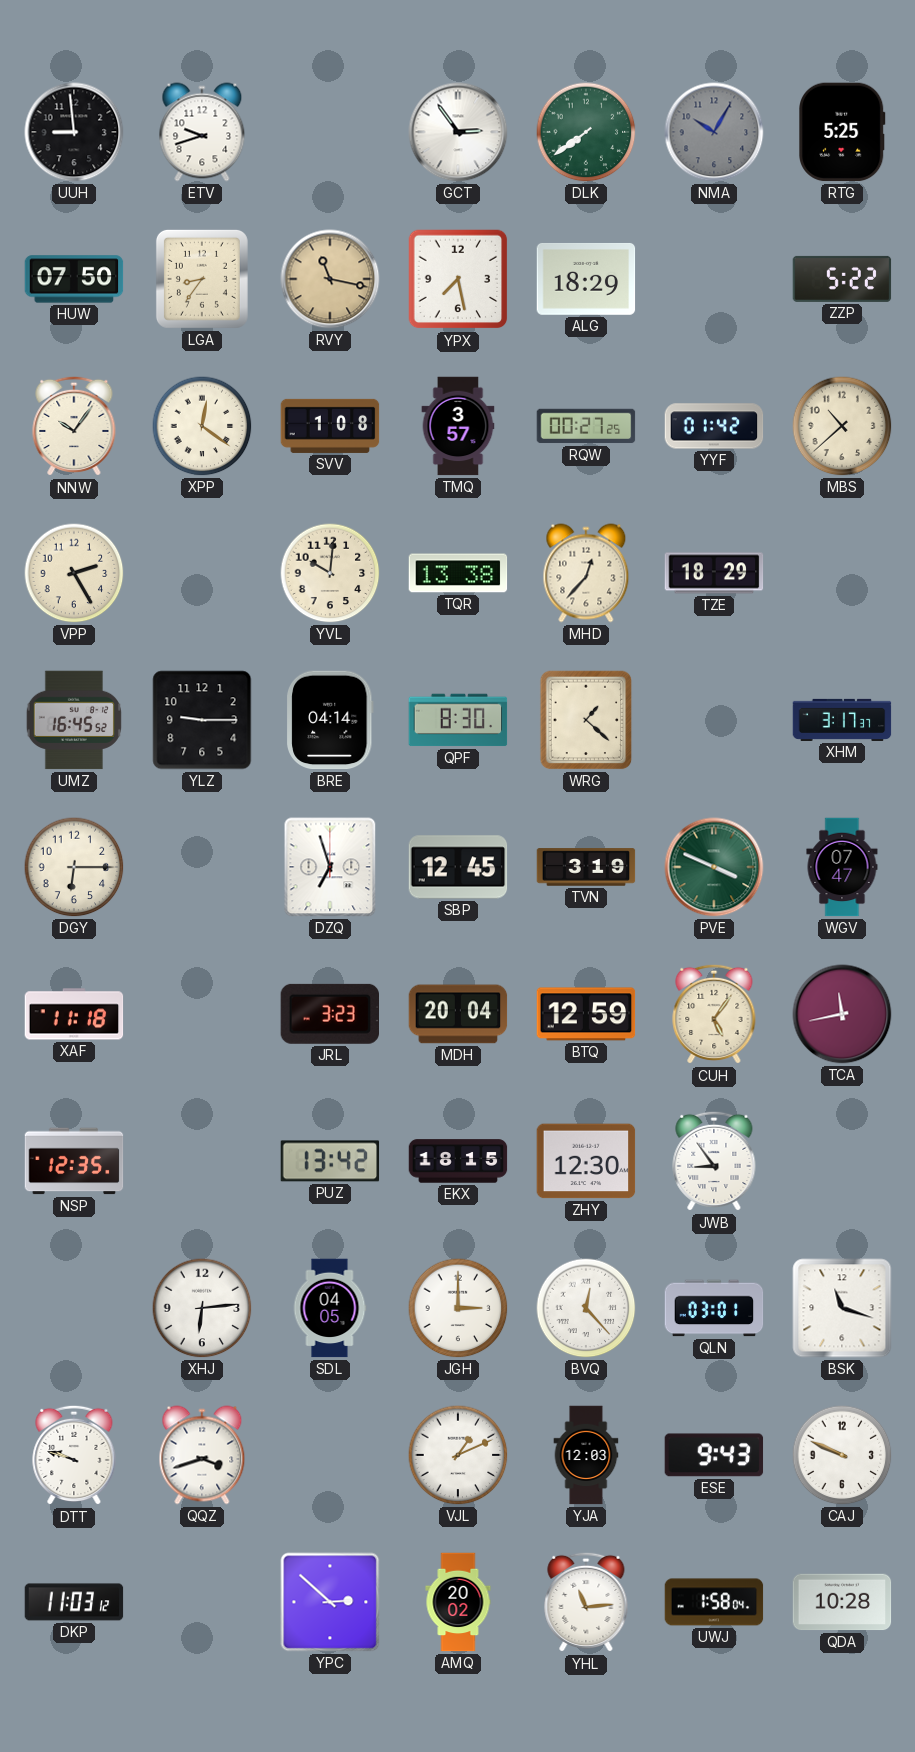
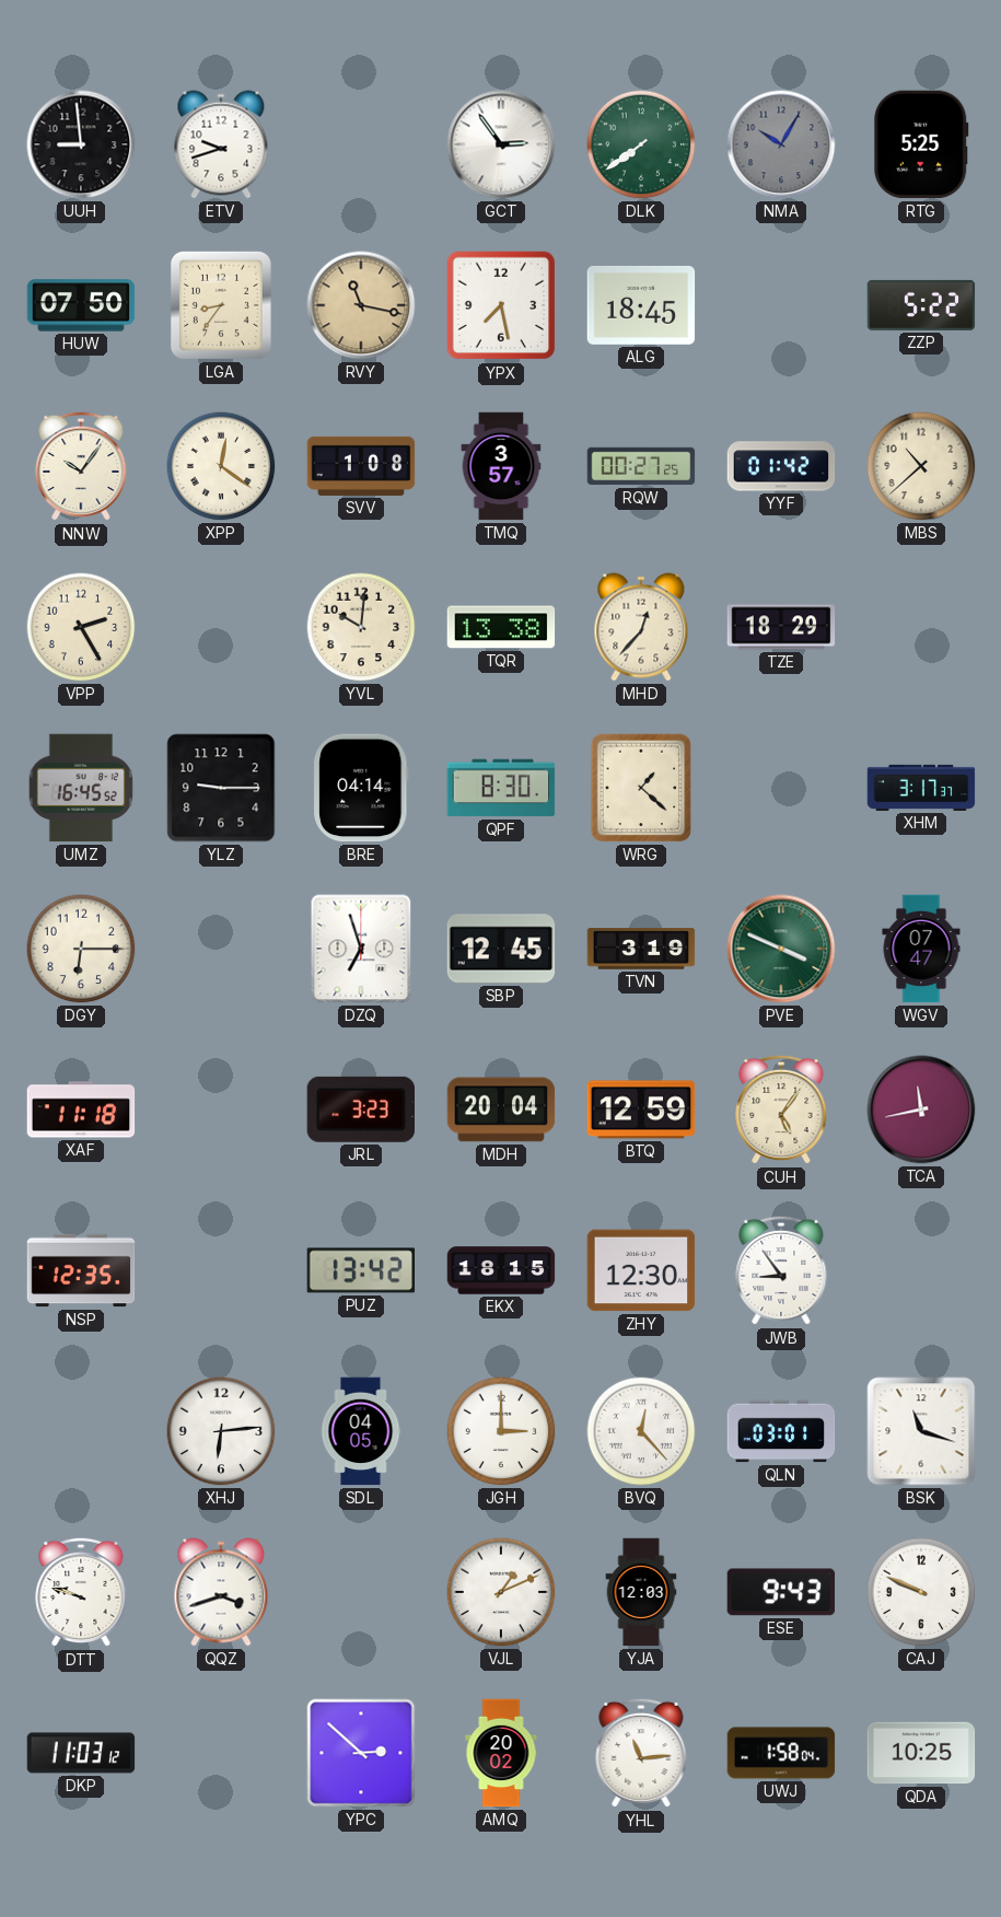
ALG: 18:29 -> 18:45
QDA: 10:28 -> 10:25
